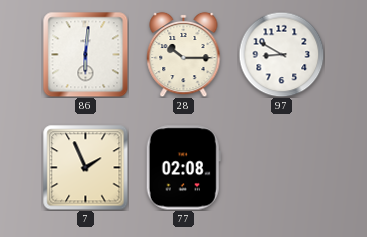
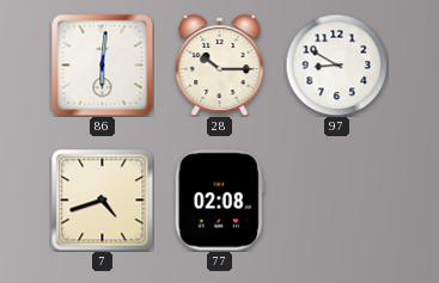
7: 1:56 -> 4:42
